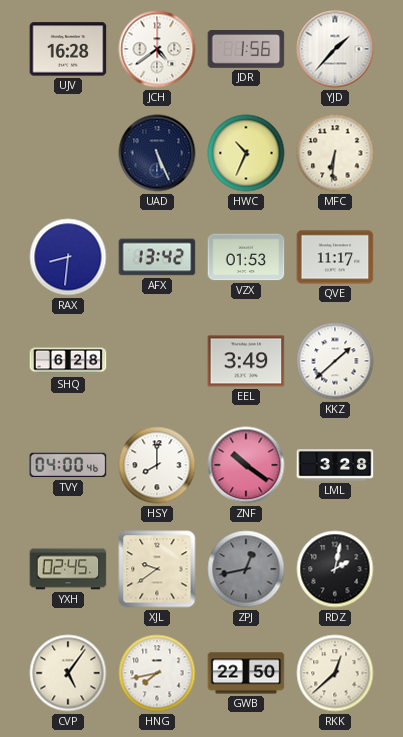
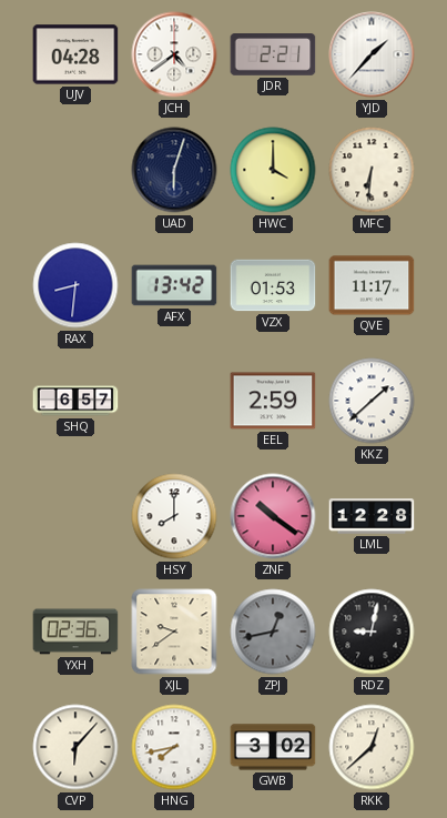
UJV: 16:28 -> 04:28
JDR: 1:56 -> 2:21
UAD: 5:26 -> 6:03
HWC: 10:34 -> 4:00
SHQ: 6:28 -> 6:57
EEL: 3:49 -> 2:59
TVY: 04:00 -> none
LML: 3:28 -> 12:28
YXH: 02:45 -> 02:36
RDZ: 2:02 -> 9:02
CVP: 5:06 -> 6:07
GWB: 22:50 -> 3:02
